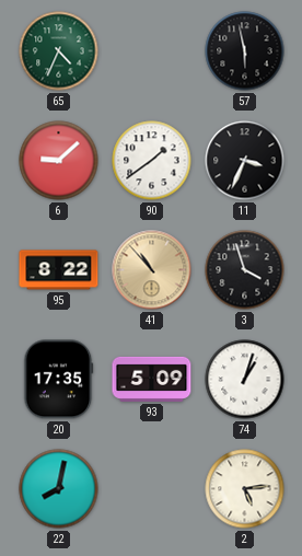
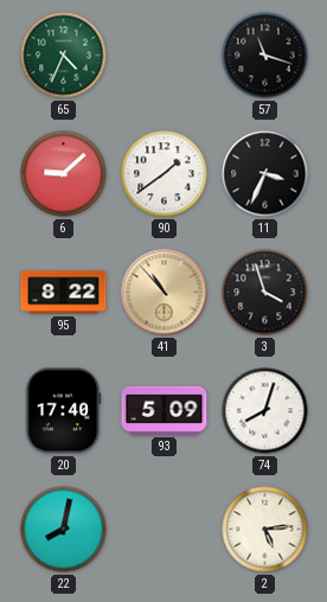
57: 5:58 -> 11:18
20: 17:35 -> 17:40
74: 1:03 -> 8:03
